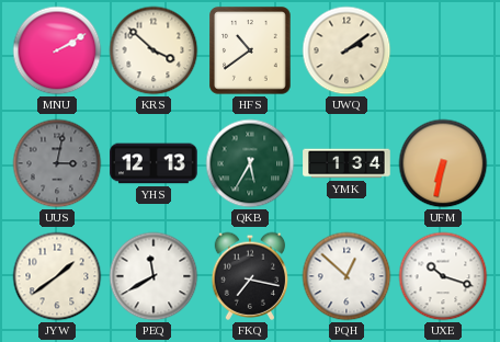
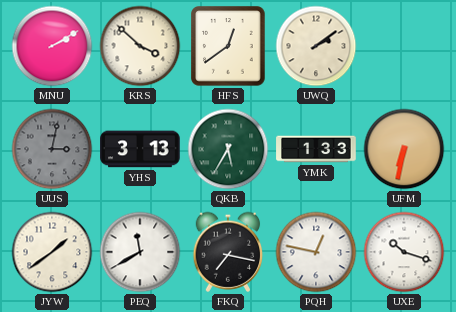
HFS: 10:39 -> 12:39
YHS: 12:13 -> 3:13
YMK: 1:34 -> 1:33
PQH: 12:52 -> 12:47
